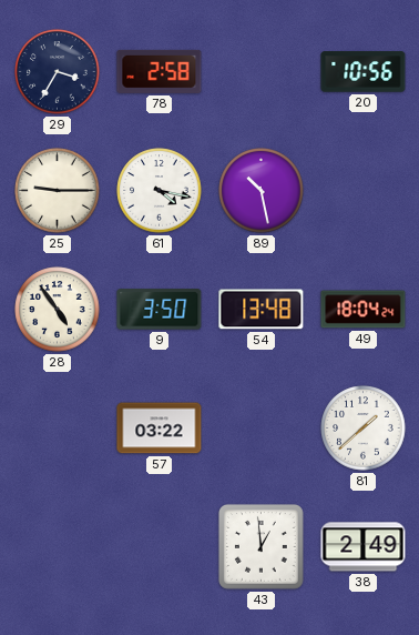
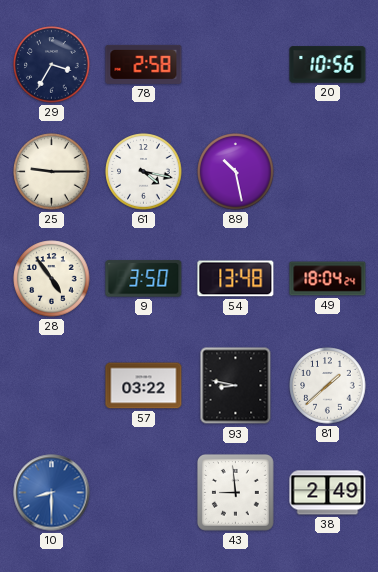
93: none -> 8:47
10: none -> 8:30
43: 12:59 -> 8:59
